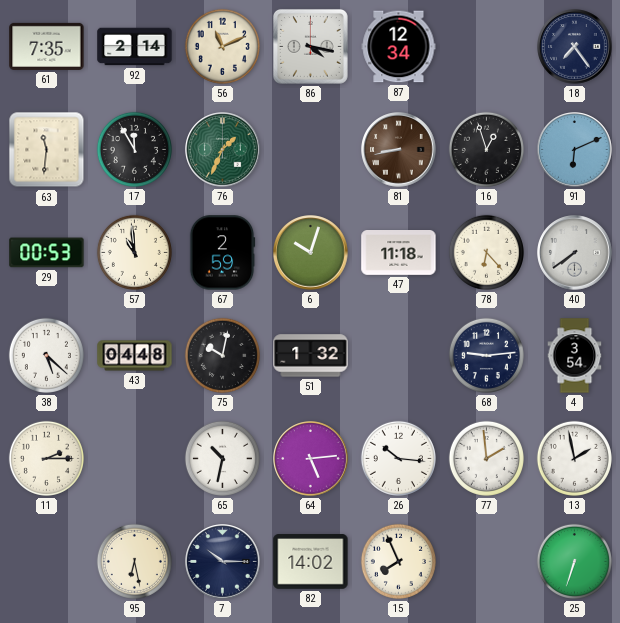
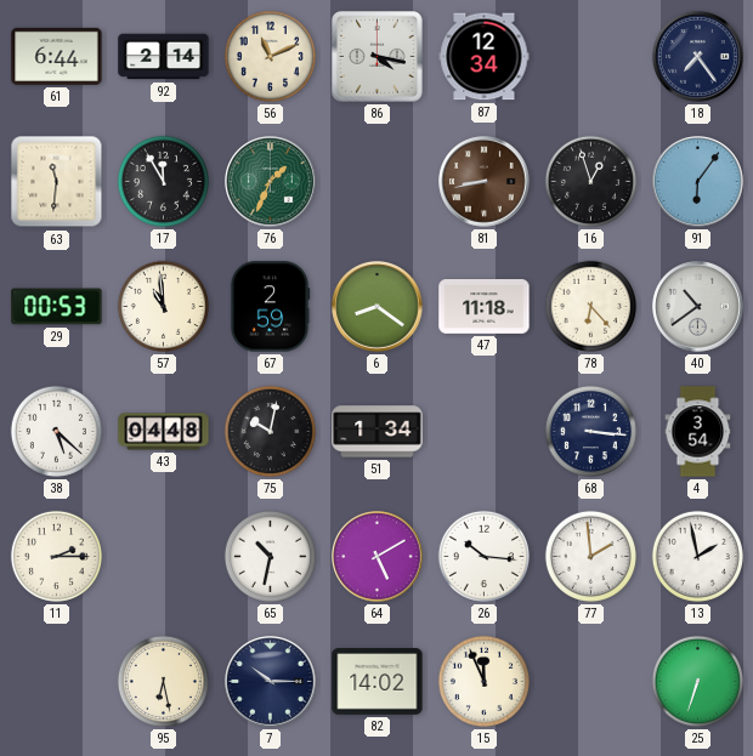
61: 7:35 -> 6:44
91: 6:11 -> 6:06
6: 10:03 -> 8:21
40: 7:39 -> 10:39
51: 1:32 -> 1:34
68: 9:14 -> 3:16
64: 5:14 -> 5:10
15: 7:56 -> 11:56
